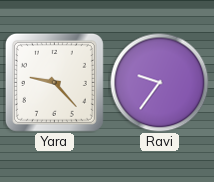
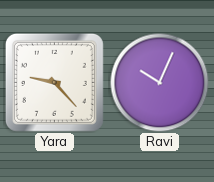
Ravi: 9:36 -> 10:04
